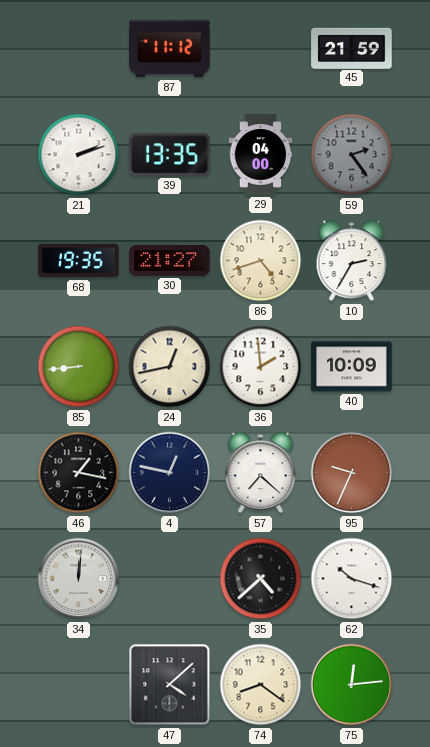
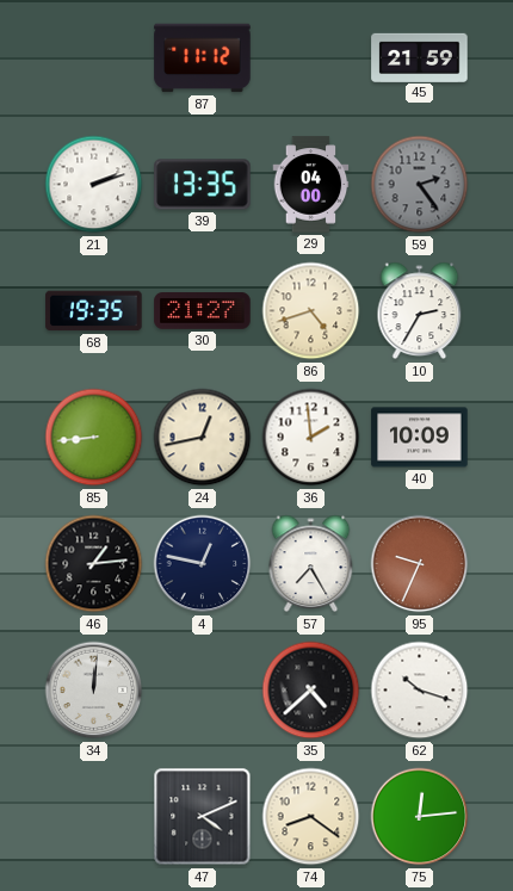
46: 1:17 -> 1:14
57: 7:22 -> 7:25
47: 4:08 -> 4:11
